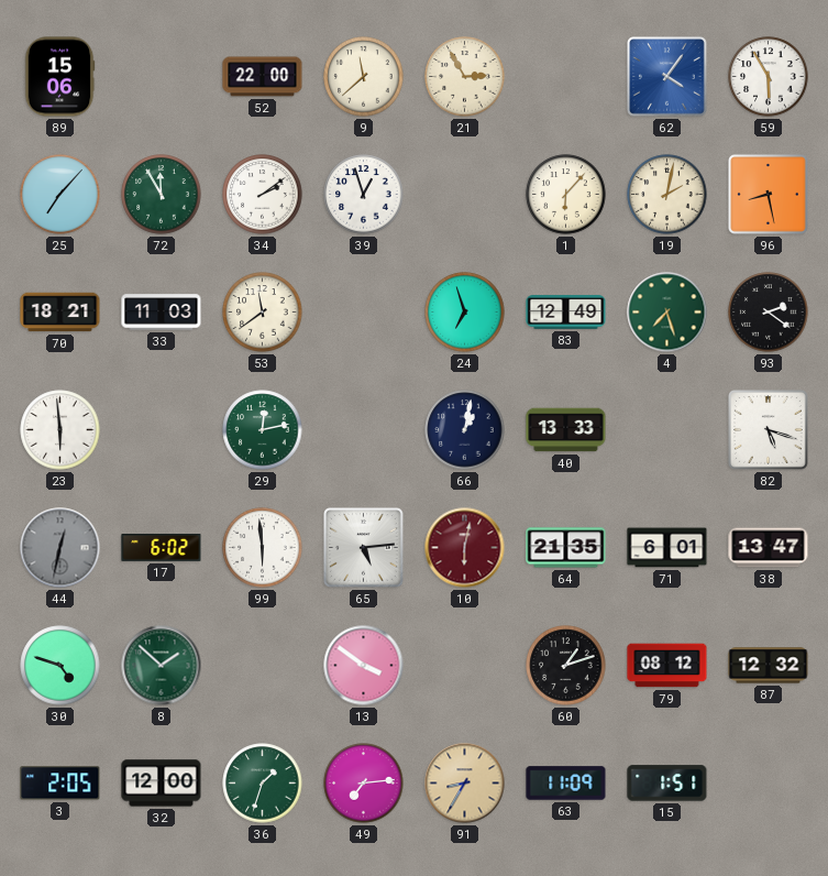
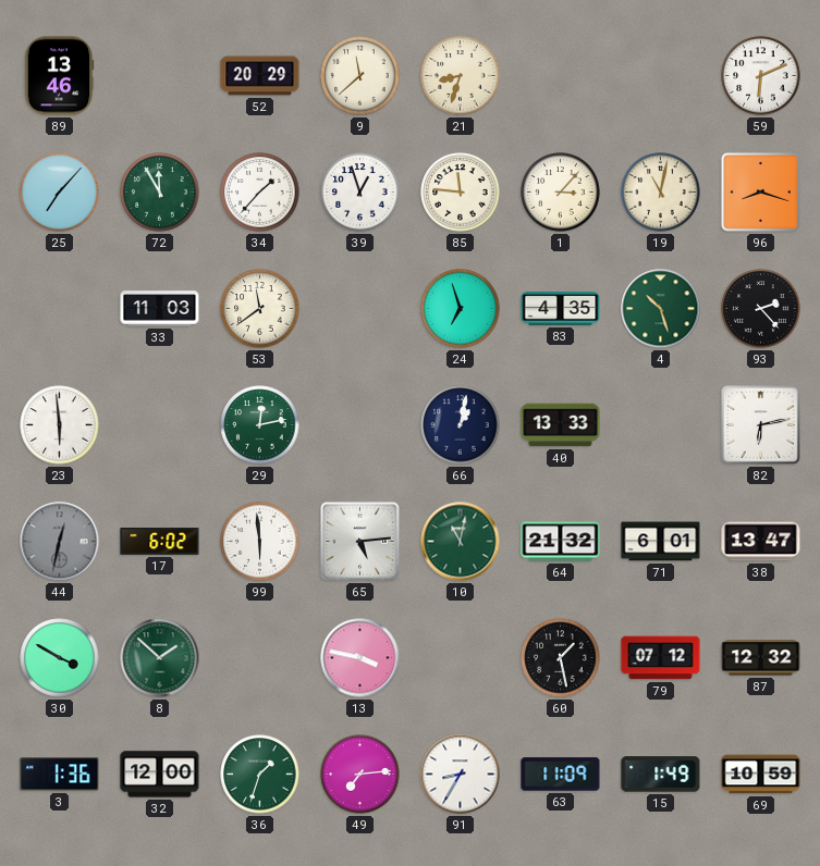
89: 15:06 -> 13:46
52: 22:00 -> 20:29
21: 2:55 -> 8:33
62: 4:06 -> none
59: 5:55 -> 6:11
34: 2:09 -> 1:37
85: none -> 11:46
1: 6:07 -> 3:07
19: 2:02 -> 11:02
96: 8:28 -> 8:18
70: 18:21 -> none
83: 12:49 -> 4:35
4: 7:27 -> 10:27
93: 2:21 -> 2:23
82: 5:18 -> 6:13
10: 6:02 -> 11:02
10 dial: burgundy -> green
64: 21:35 -> 21:32
30: 4:48 -> 3:50
13: 3:51 -> 3:47
60: 1:12 -> 1:28
79: 08:12 -> 07:12
3: 2:05 -> 1:36
91 dial: champagne -> white
15: 1:51 -> 1:49
69: none -> 10:59
